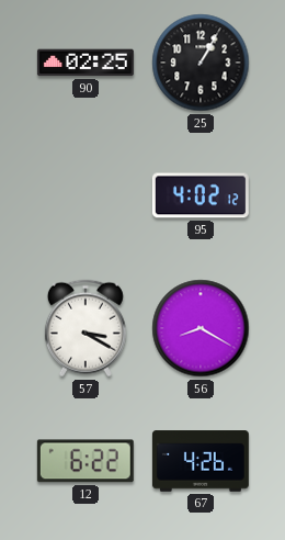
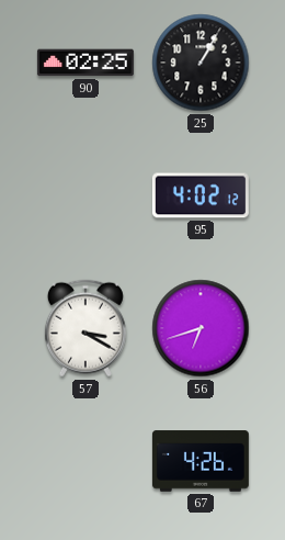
56: 8:20 -> 6:42
12: 6:22 -> none
